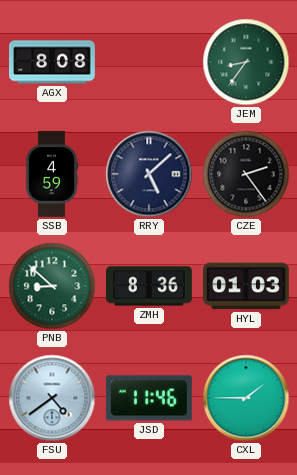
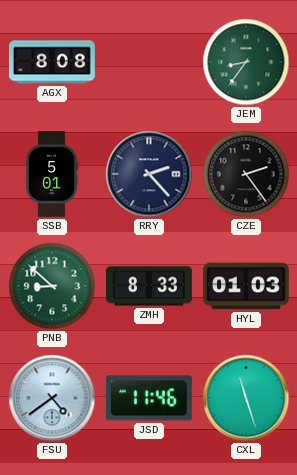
SSB: 4:59 -> 5:01
RRY: 5:08 -> 2:23
ZMH: 8:36 -> 8:33
CXL: 1:45 -> 11:27
